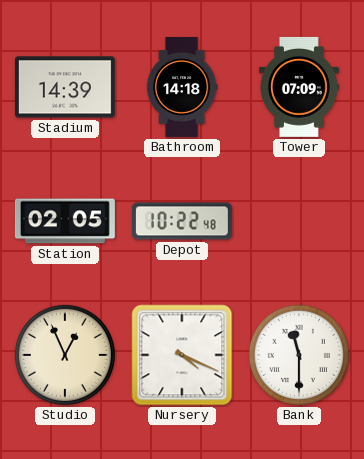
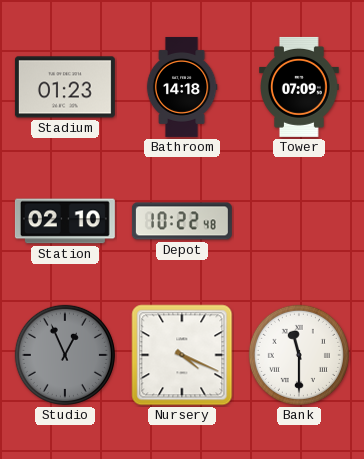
Stadium: 14:39 -> 01:23
Station: 02:05 -> 02:10
Studio dial: cream -> grey
